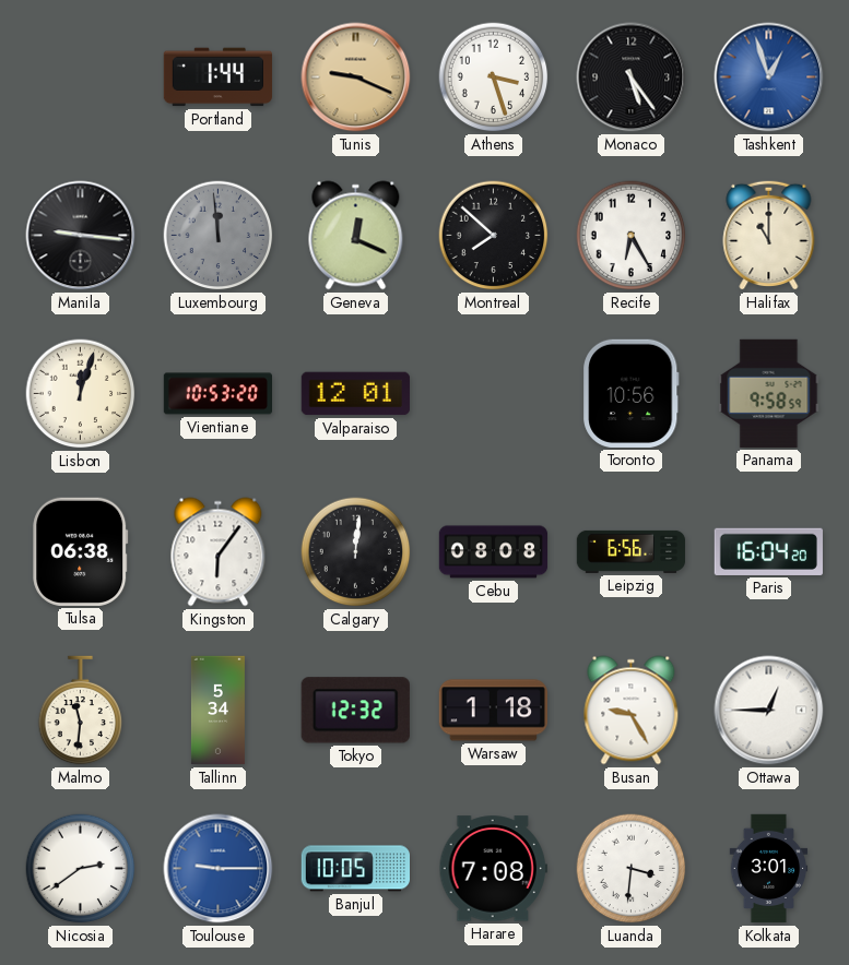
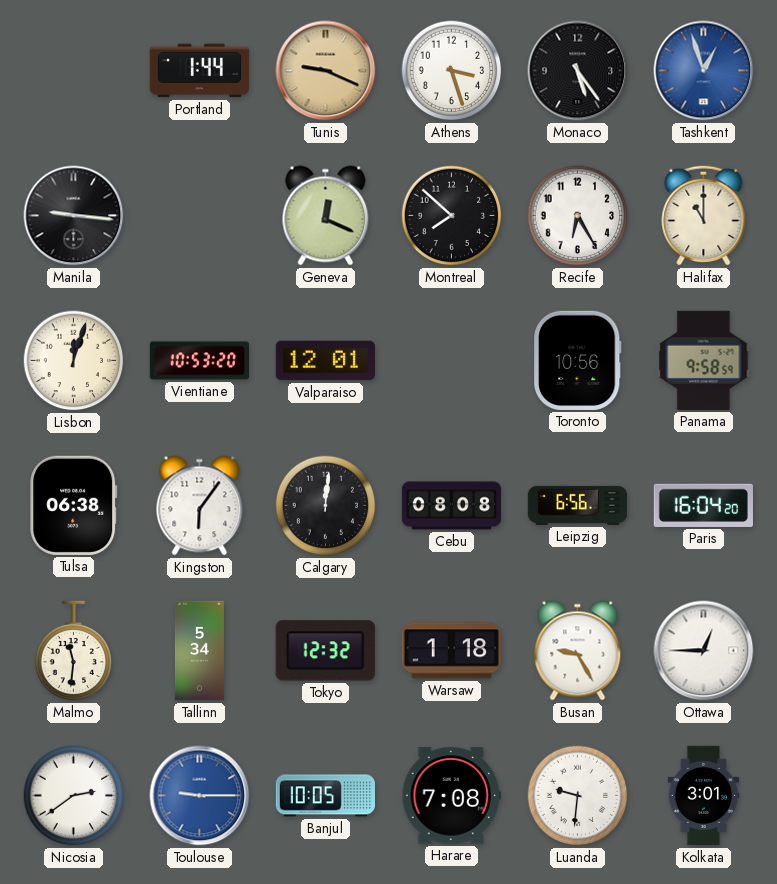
Luxembourg: 11:59 -> none
Luanda: 3:31 -> 9:31
